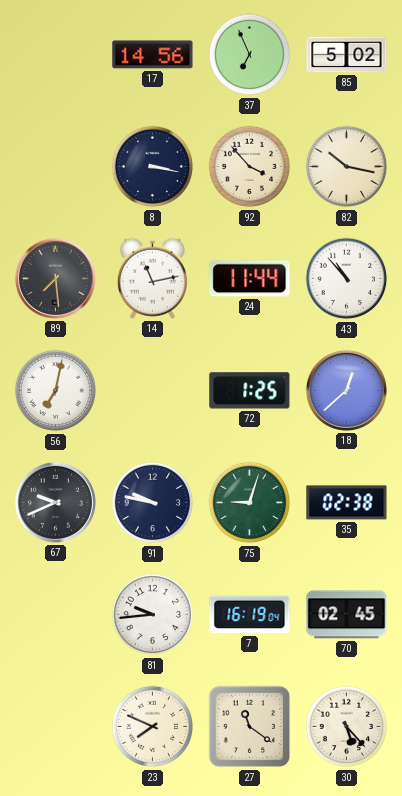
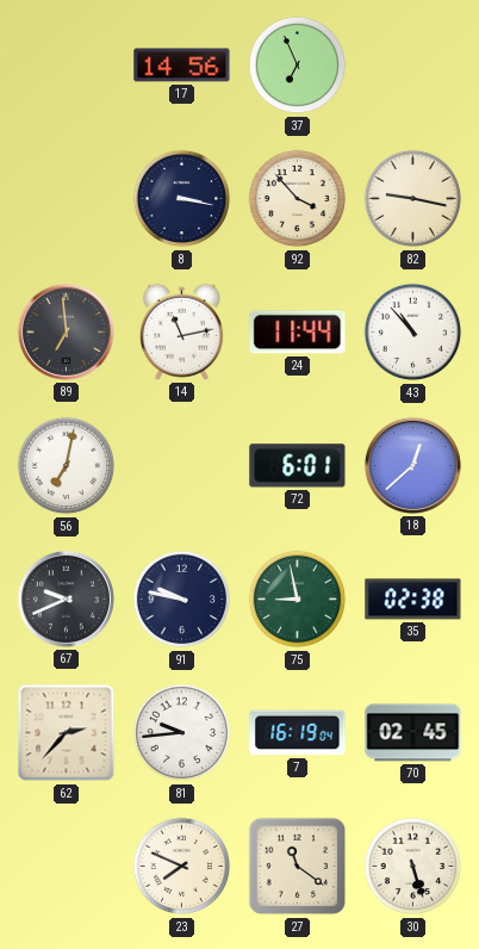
85: 5:02 -> none
82: 10:17 -> 9:17
89: 7:29 -> 6:59
72: 1:25 -> 6:01
75: 9:03 -> 8:58
62: none -> 2:37
30: 5:23 -> 5:27
